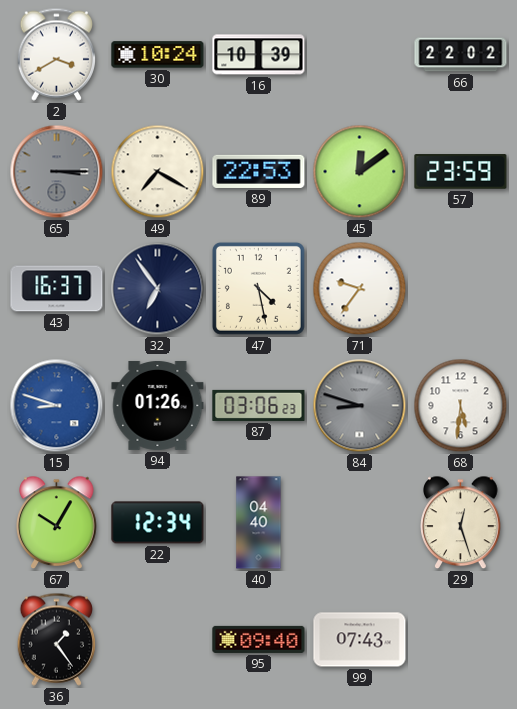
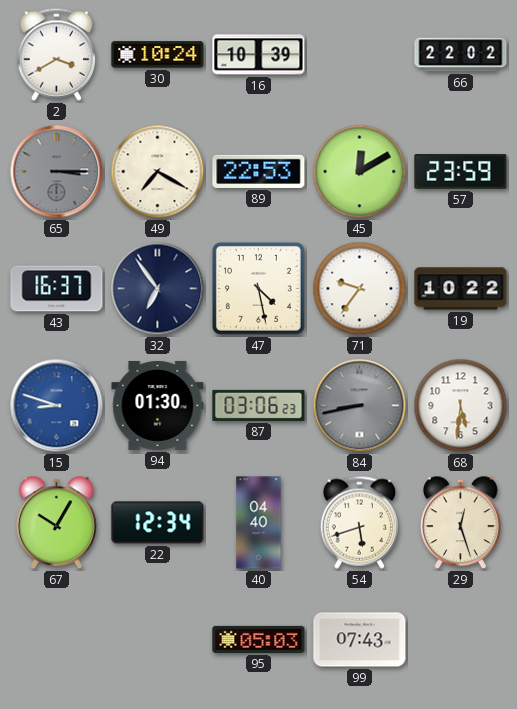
45: 12:09 -> 12:10
19: none -> 10:22
94: 01:26 -> 01:30
84: 8:48 -> 8:43
54: none -> 5:42
36: 1:24 -> none
95: 09:40 -> 05:03
